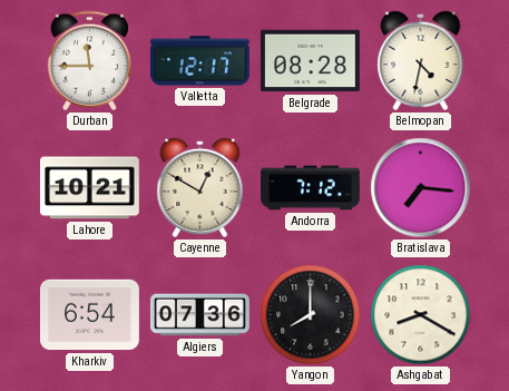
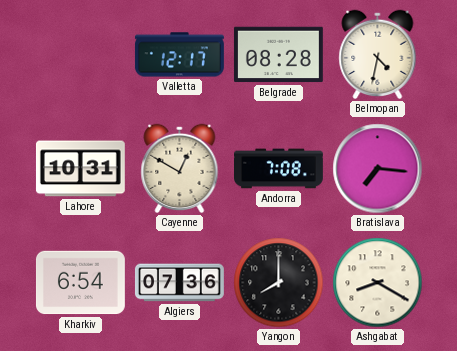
Durban: 11:45 -> none
Lahore: 10:21 -> 10:31
Andorra: 7:12 -> 7:08
